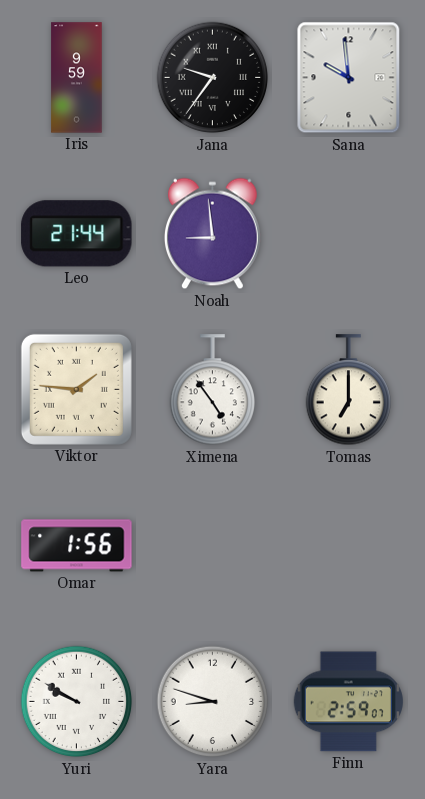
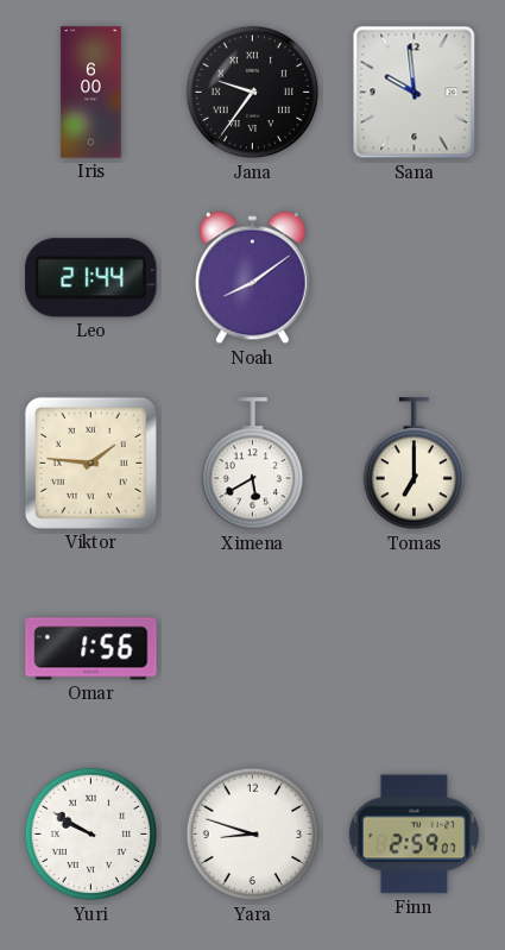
Iris: 9:59 -> 6:00
Noah: 8:59 -> 8:09
Ximena: 4:54 -> 5:40
